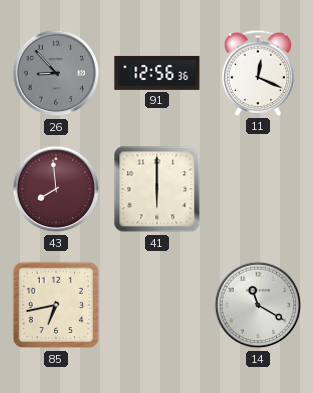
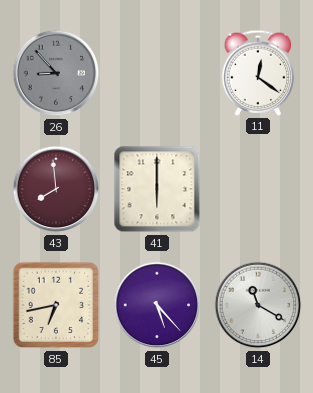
91: 12:56 -> none
11: 12:19 -> 12:21
45: none -> 5:23
